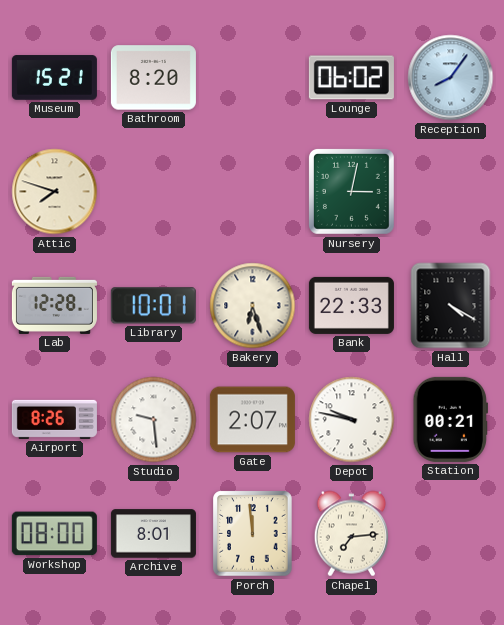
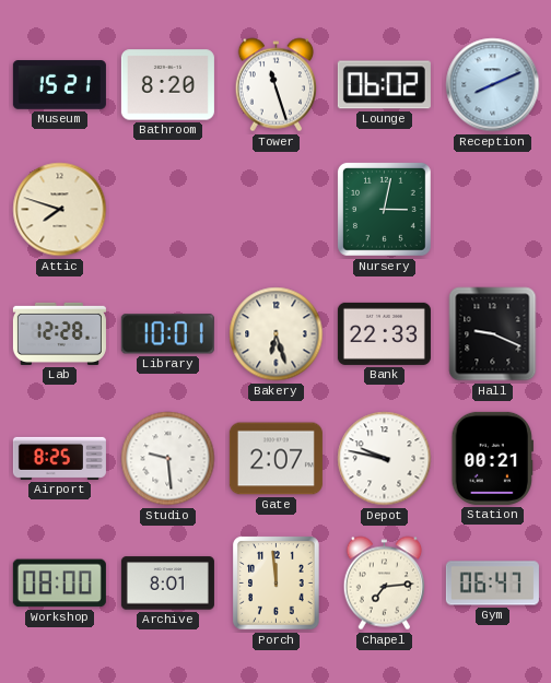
Tower: none -> 11:27
Reception: 8:06 -> 8:11
Hall: 4:20 -> 9:19
Airport: 8:26 -> 8:25
Gym: none -> 06:47
